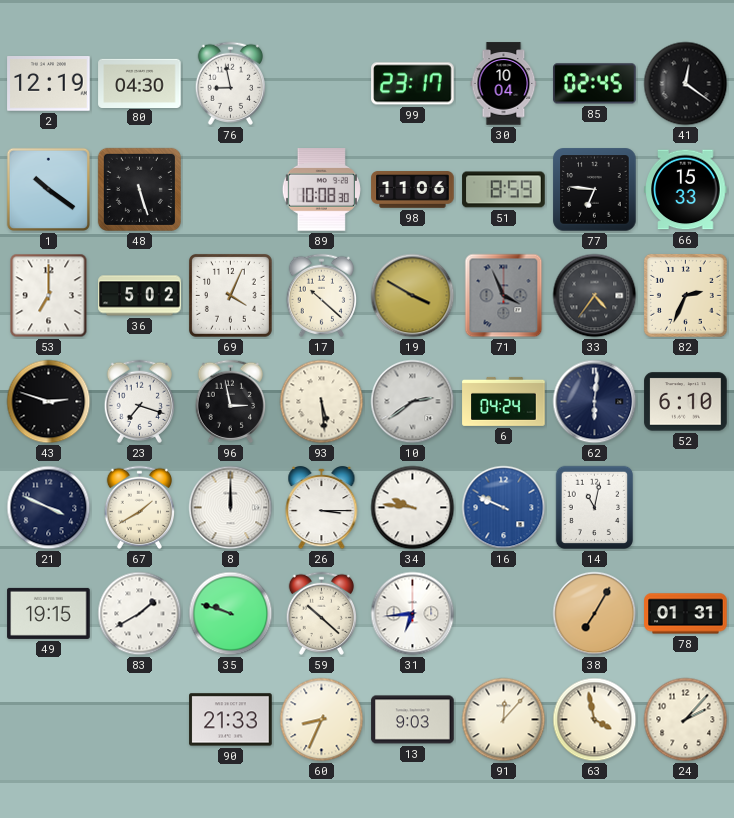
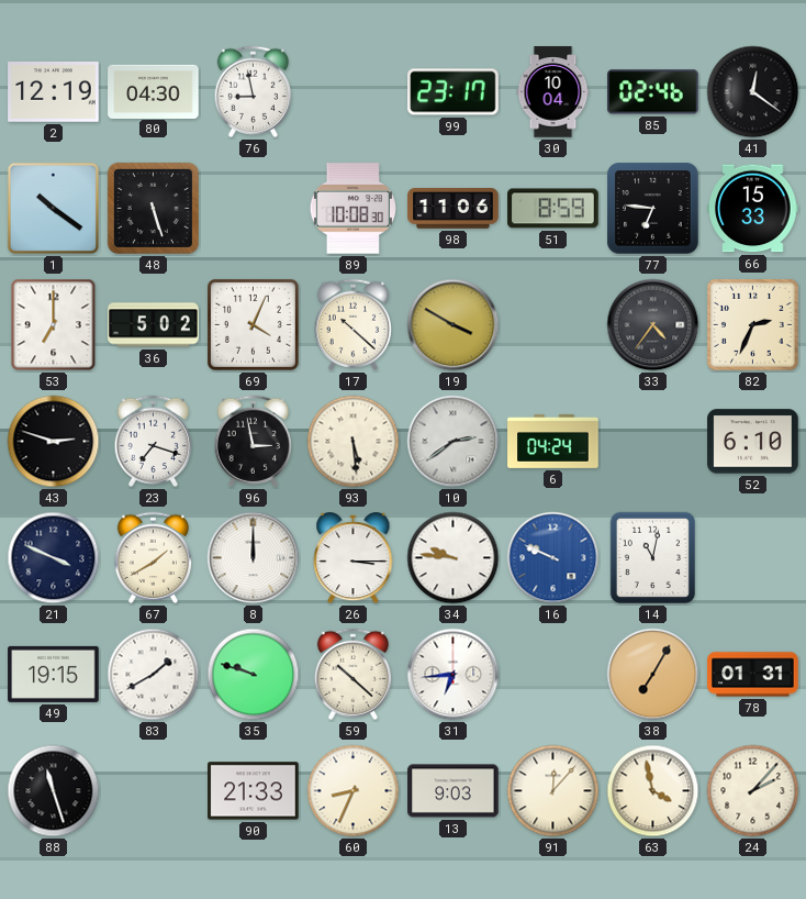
85: 02:45 -> 02:46
71: 3:56 -> none
62: 6:01 -> none
88: none -> 11:27
